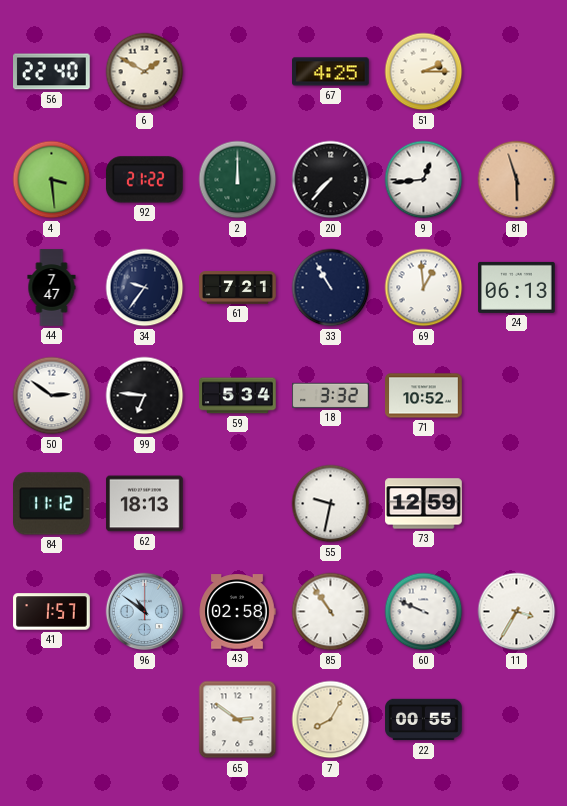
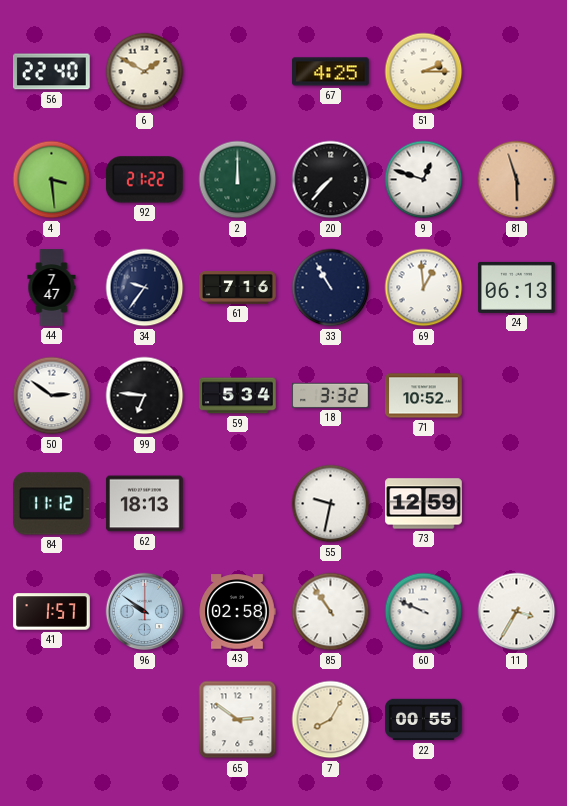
9: 12:44 -> 12:48
61: 7:21 -> 7:16
96: 10:51 -> 9:51
